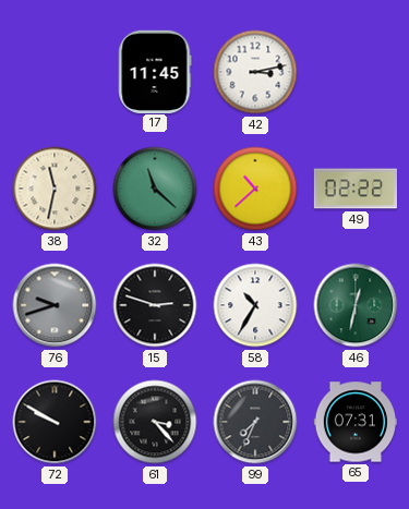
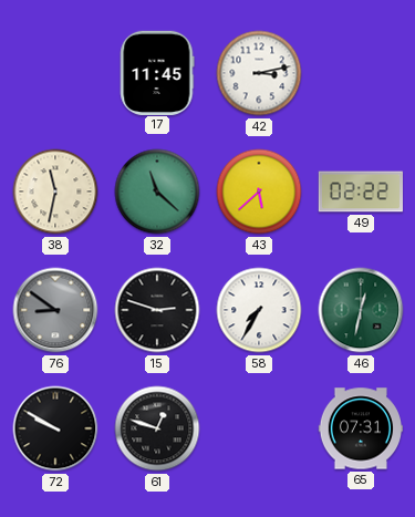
43: 10:38 -> 5:38
76: 9:42 -> 8:51
58: 10:35 -> 7:35
61: 3:23 -> 12:48
99: 7:34 -> none
